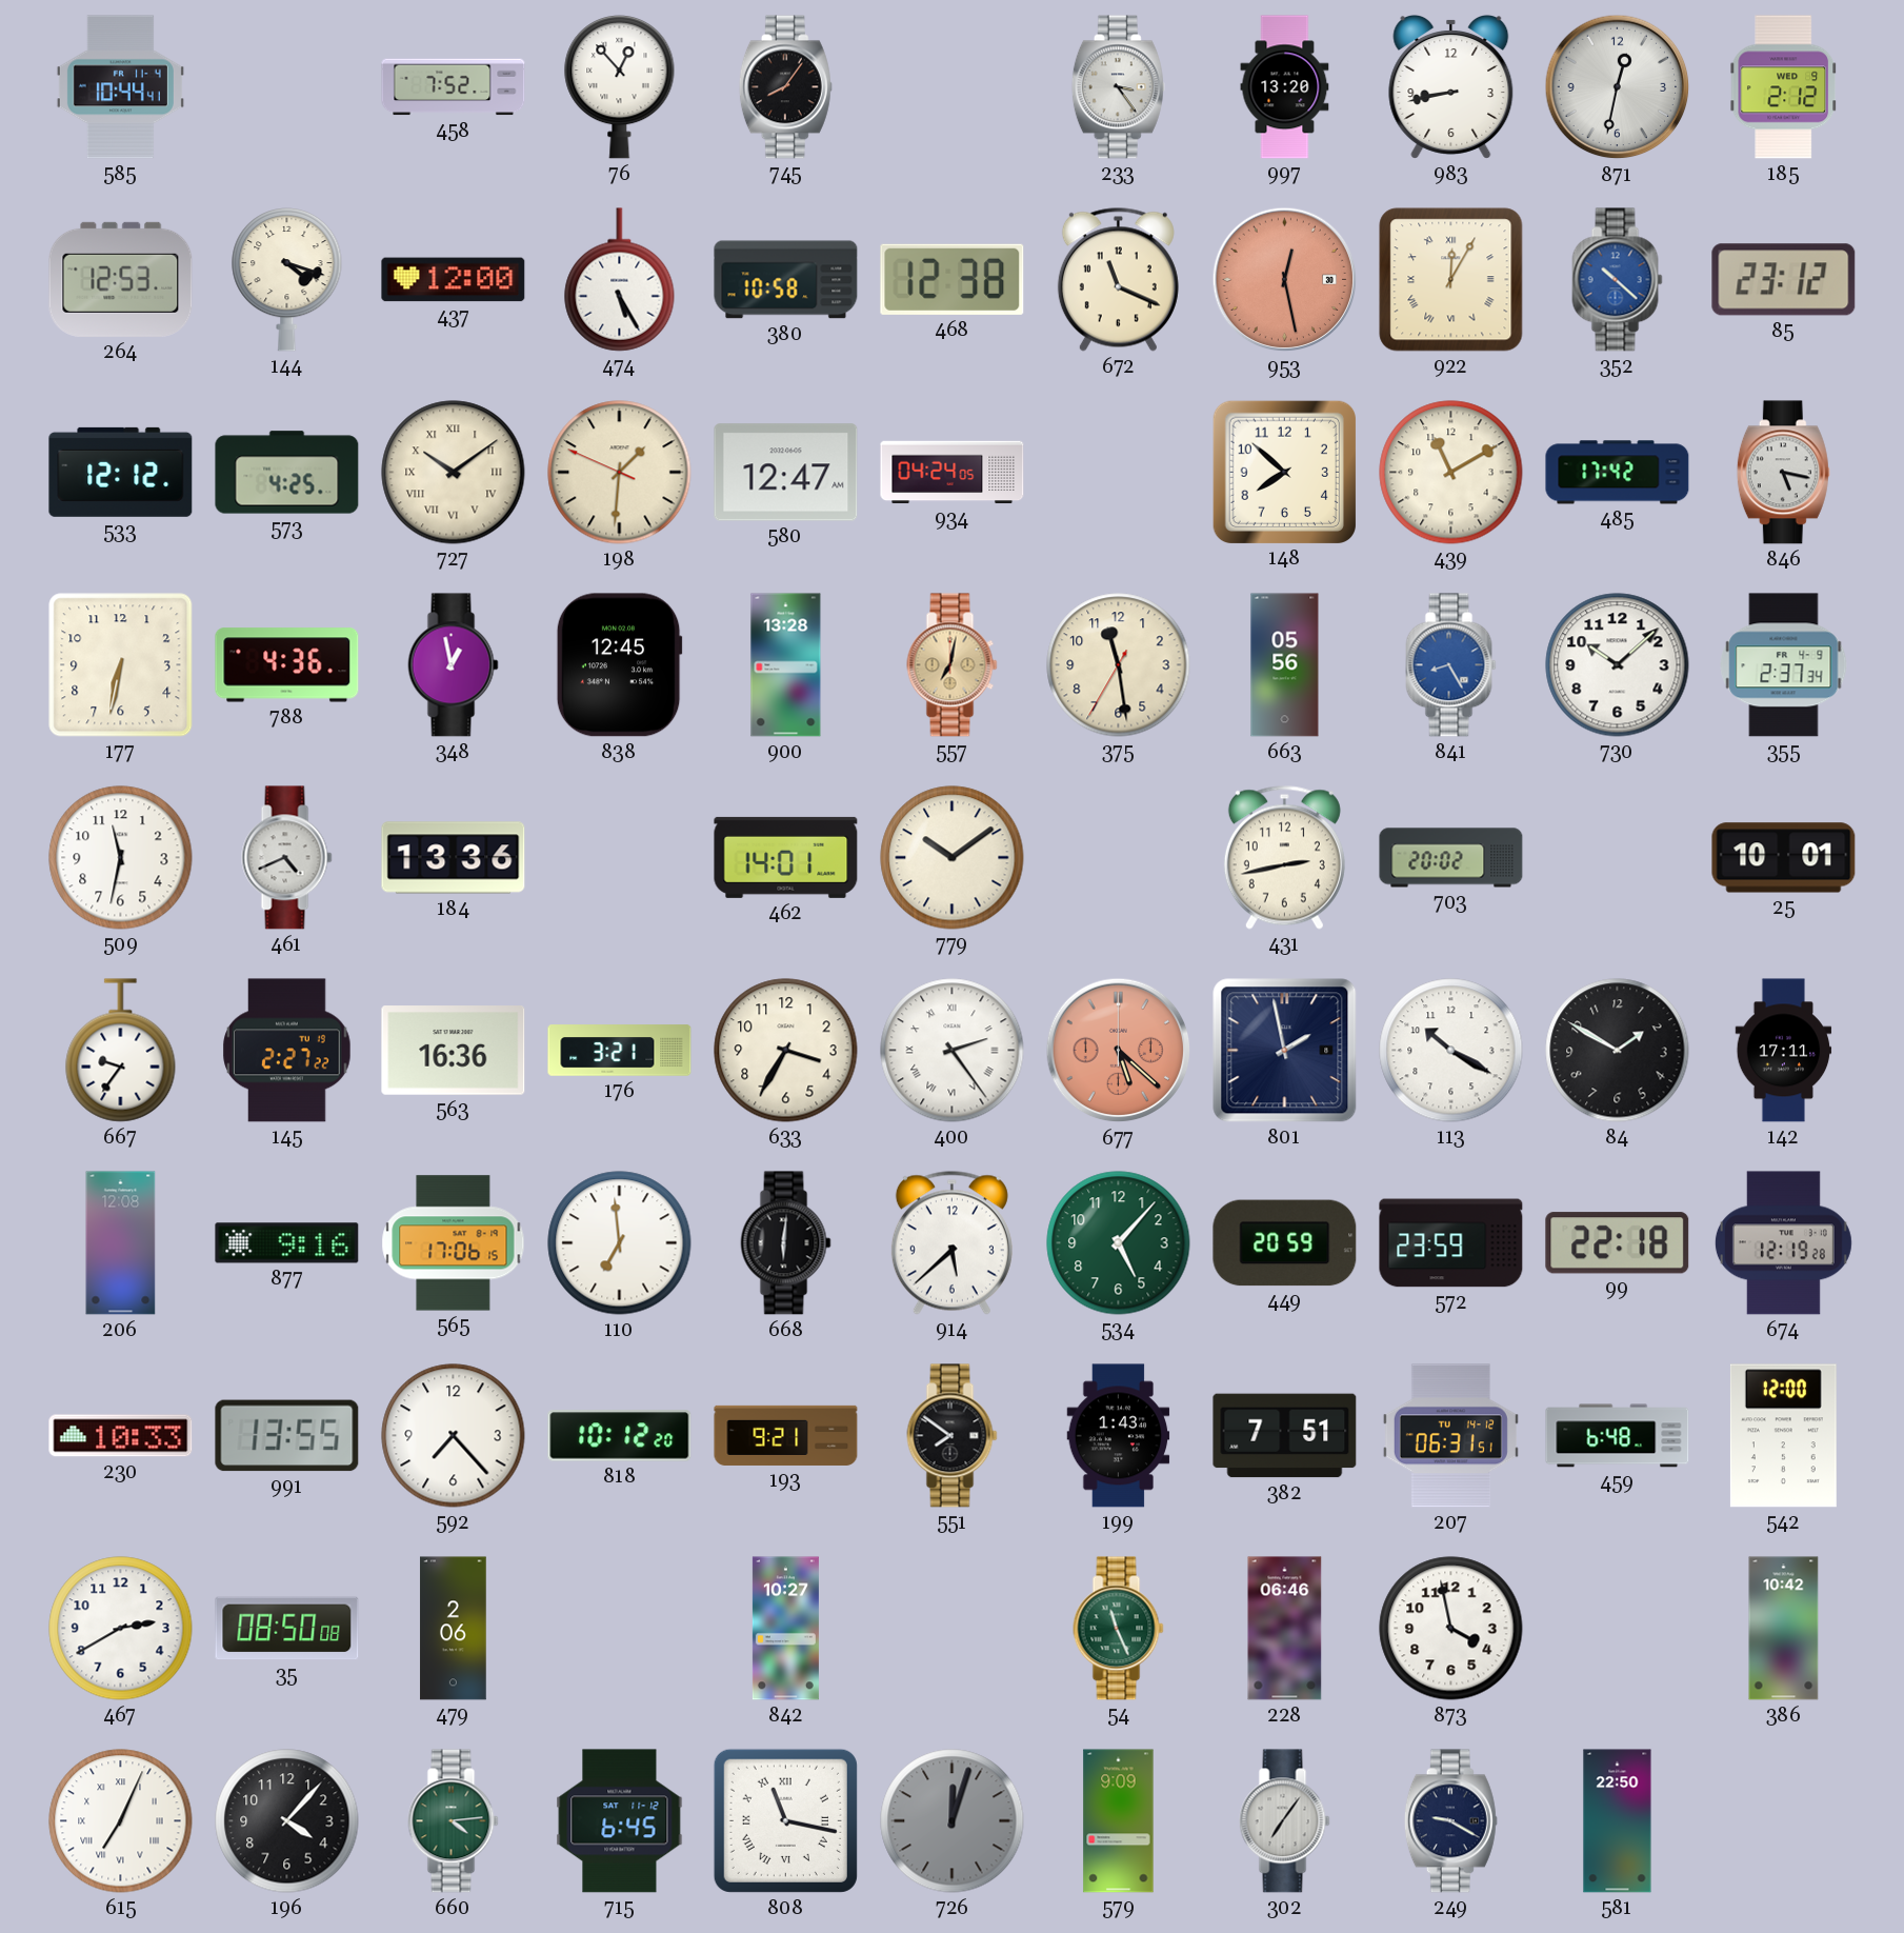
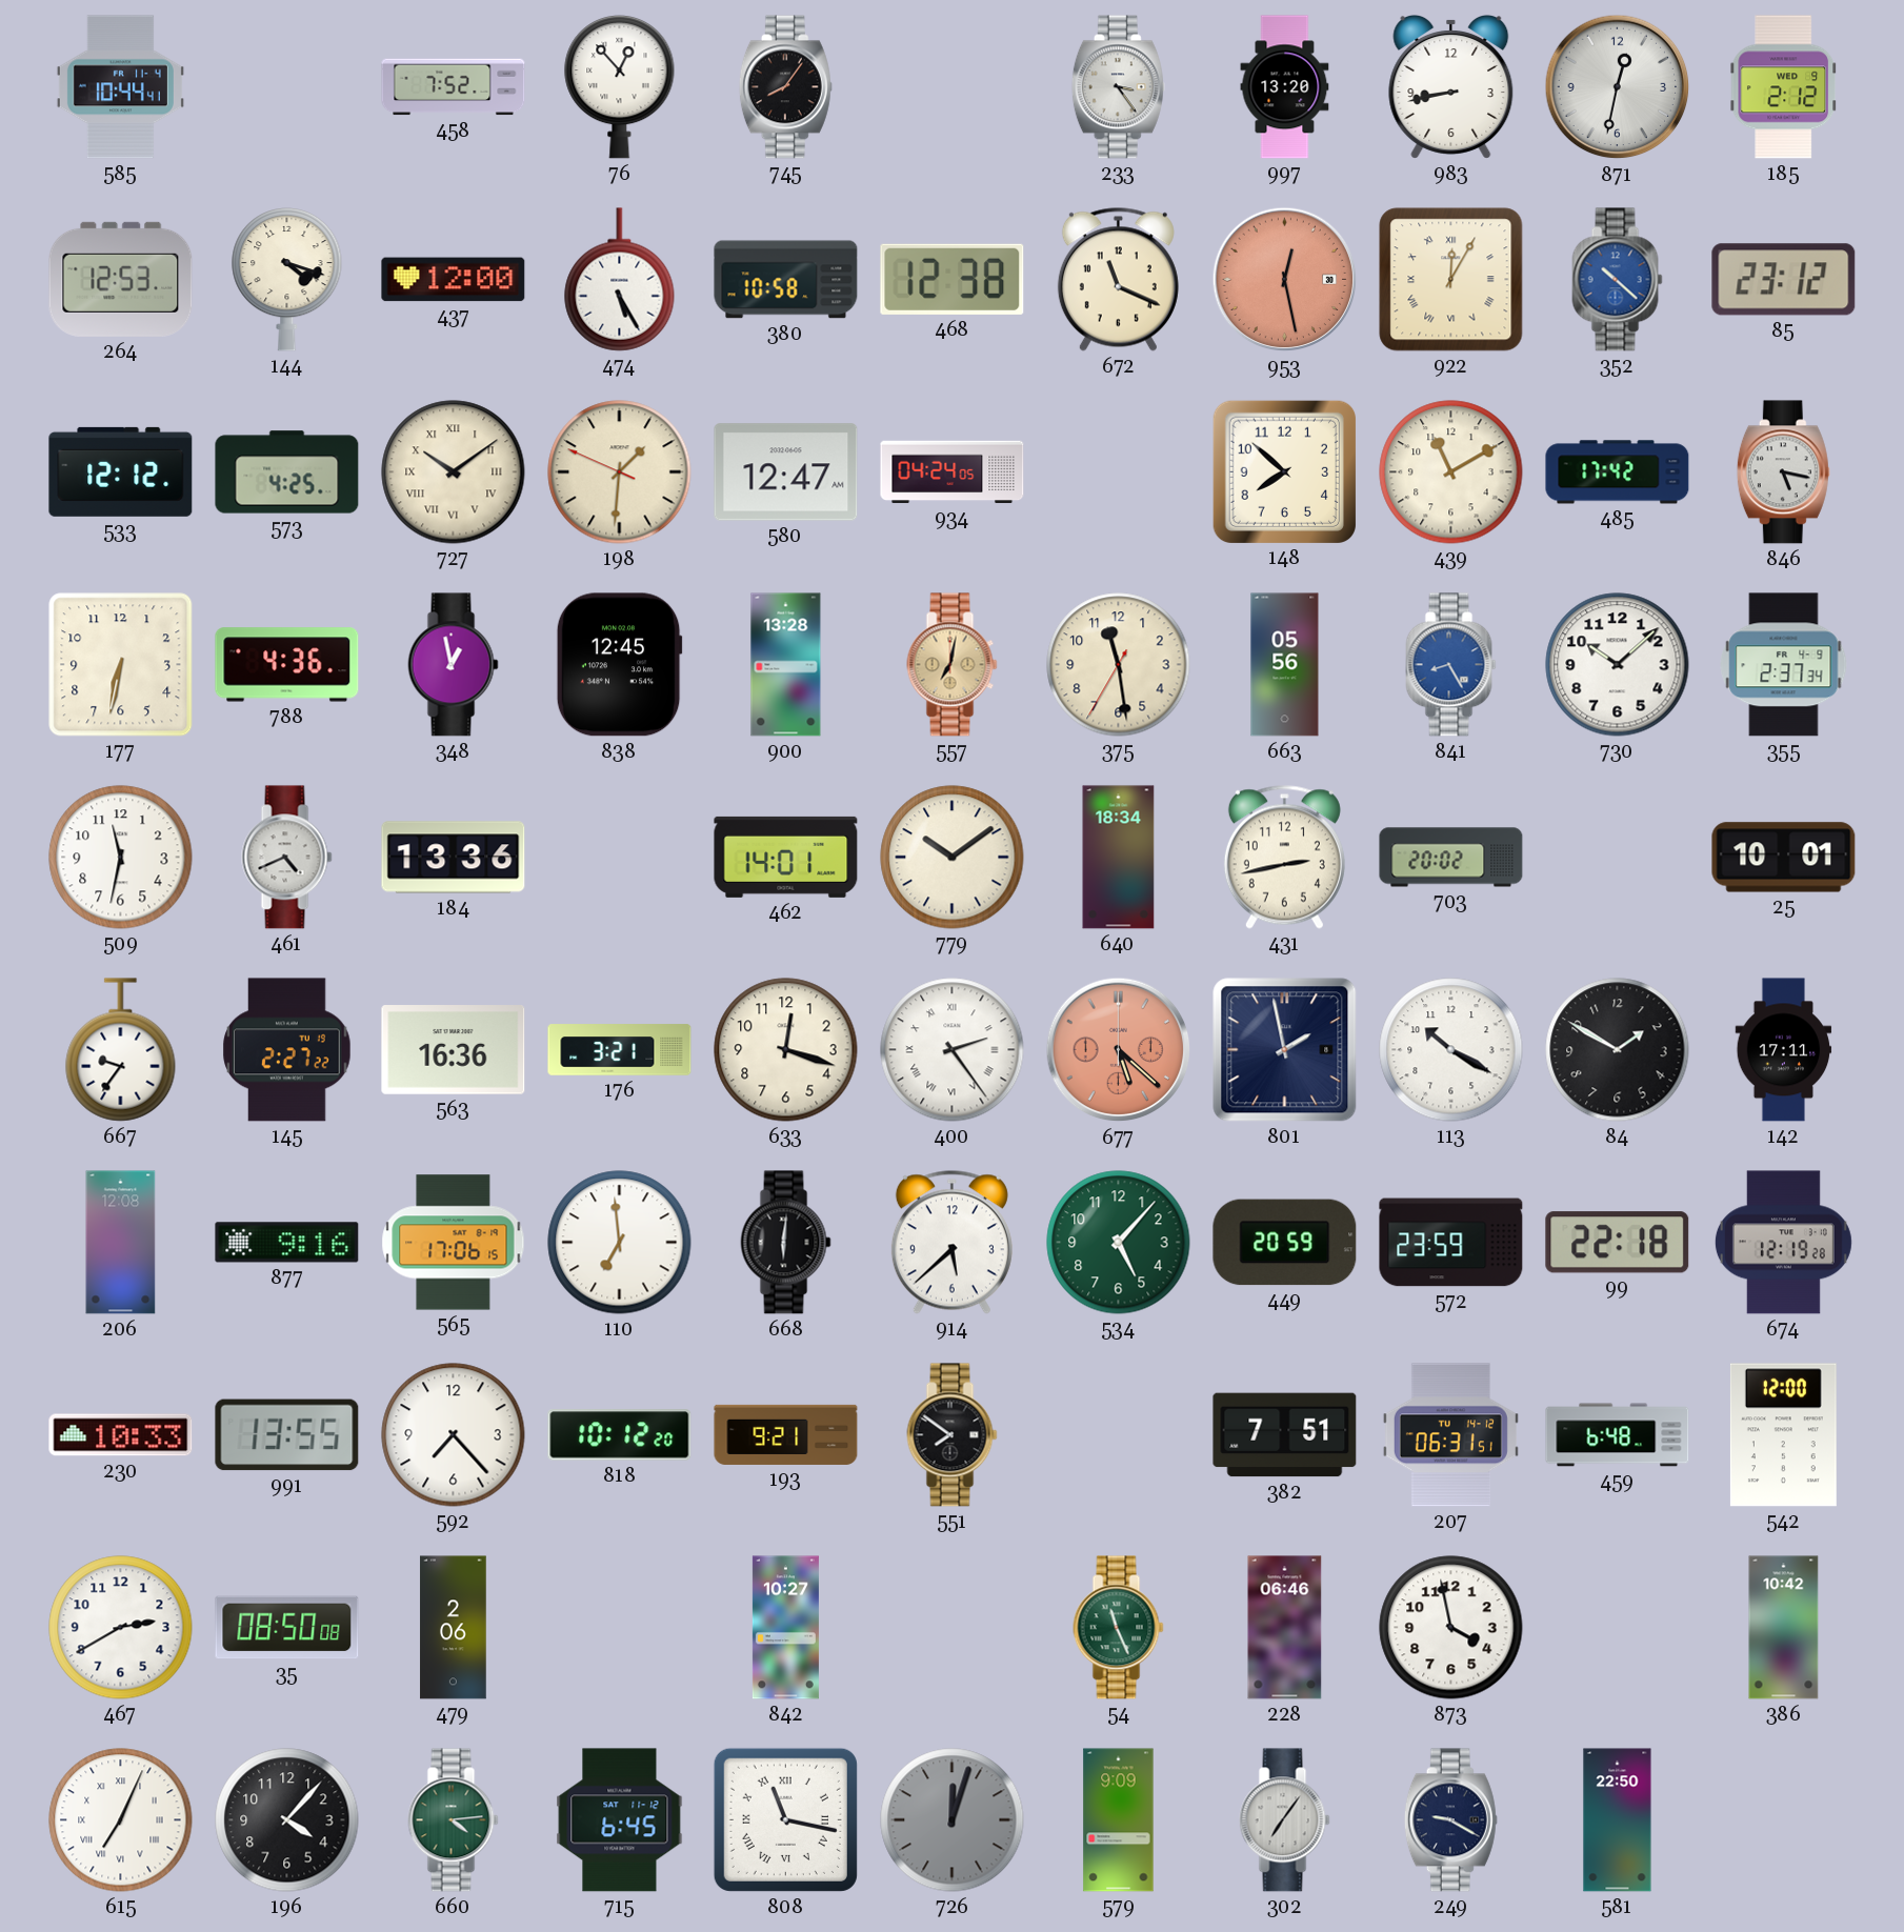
640: none -> 18:34
633: 3:35 -> 12:18
199: 1:43 -> none
